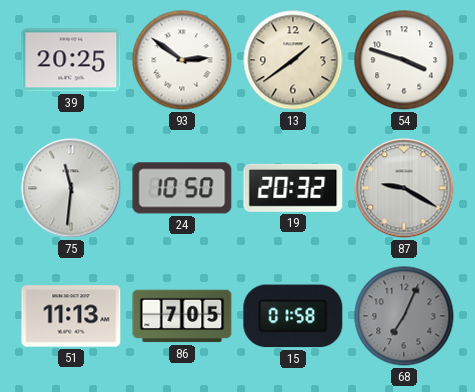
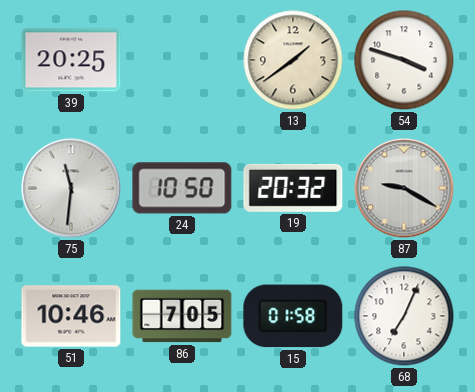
93: 2:51 -> none
51: 11:13 -> 10:46
68 dial: grey -> white
